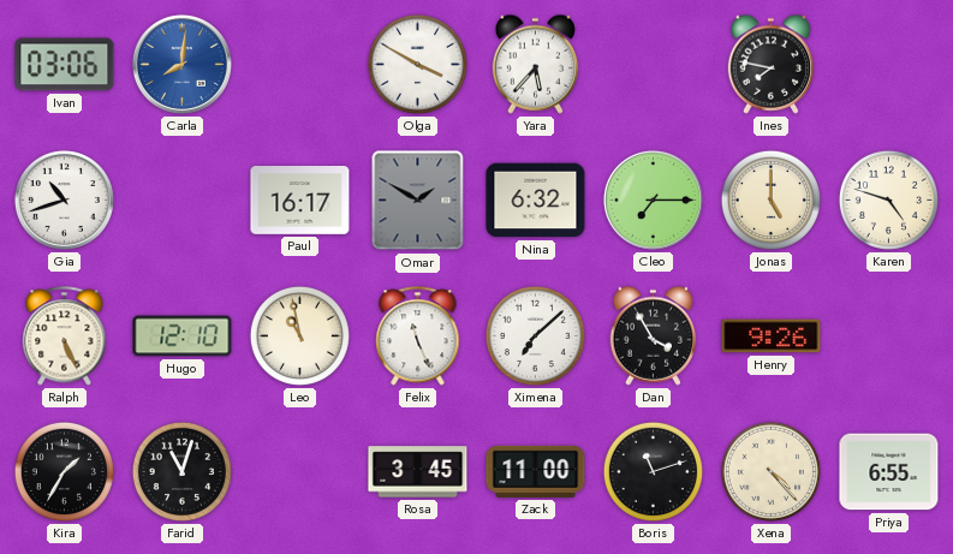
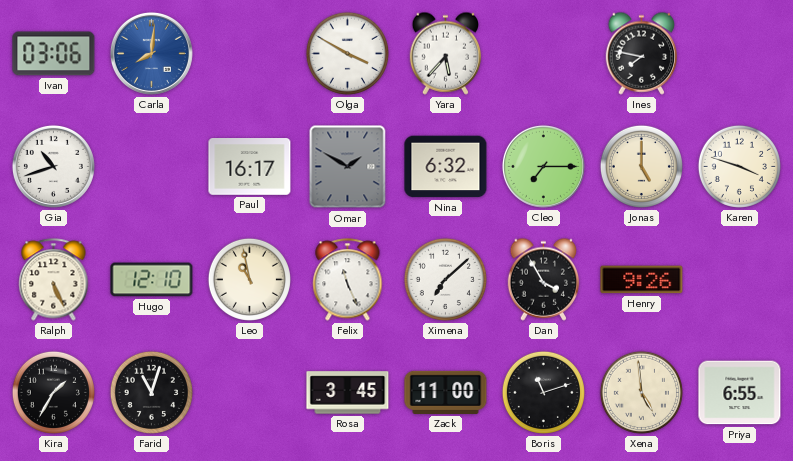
Karen: 4:48 -> 3:48
Xena: 4:23 -> 4:59
